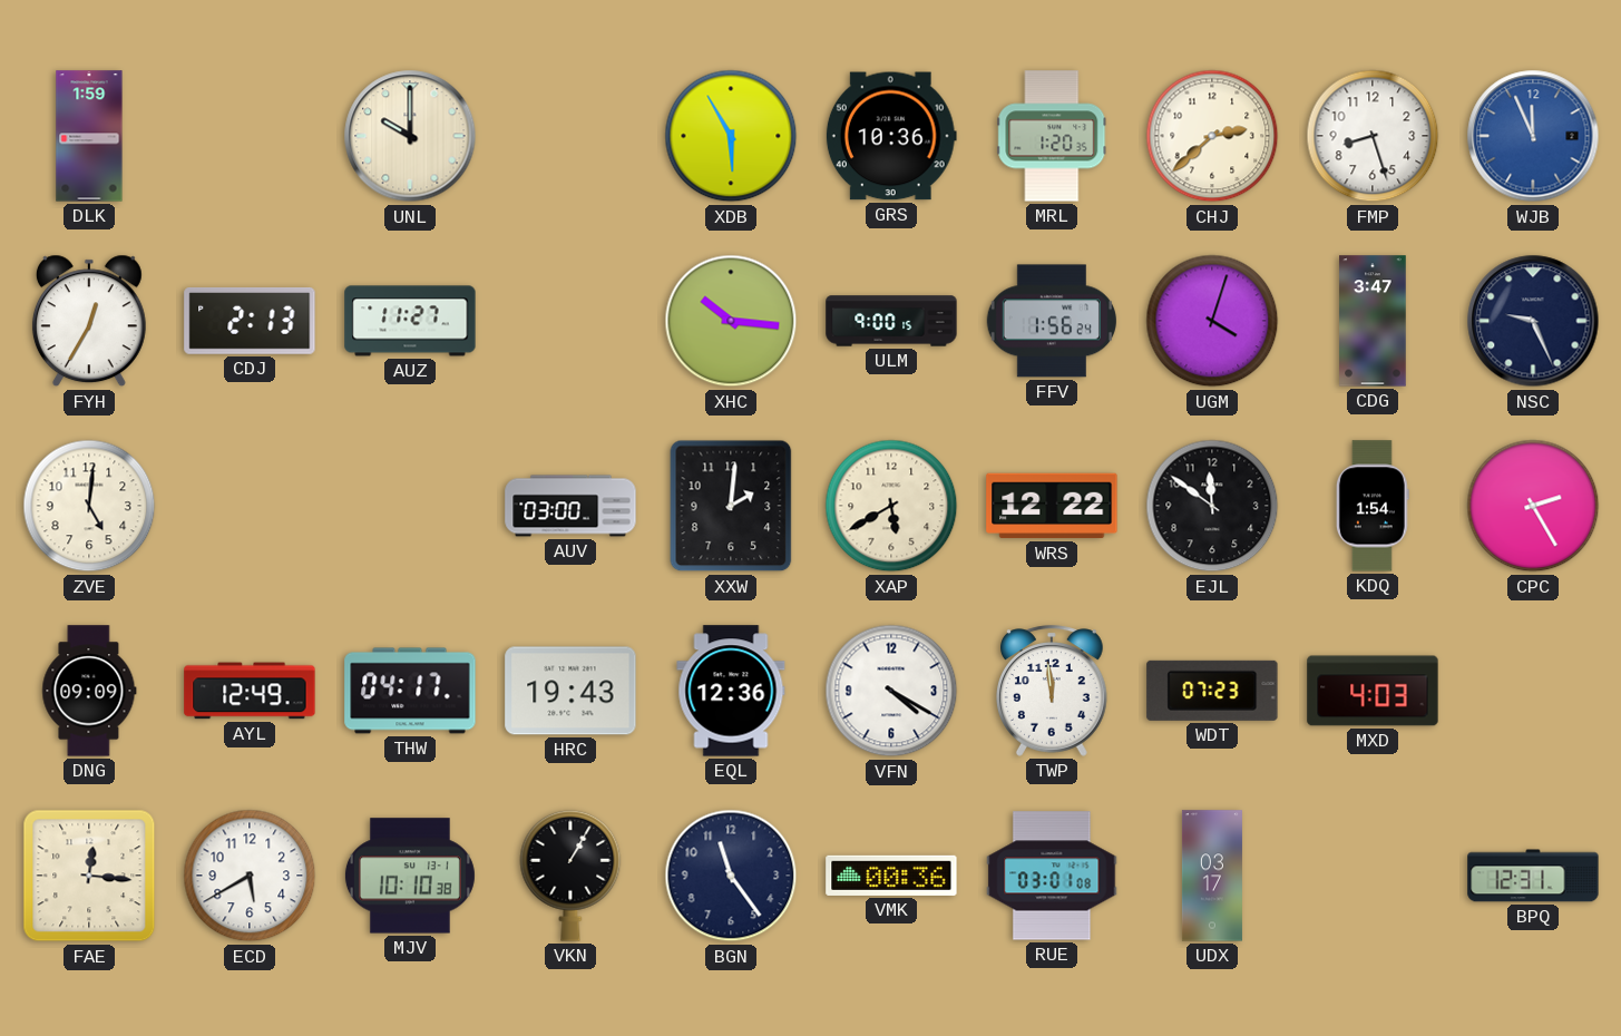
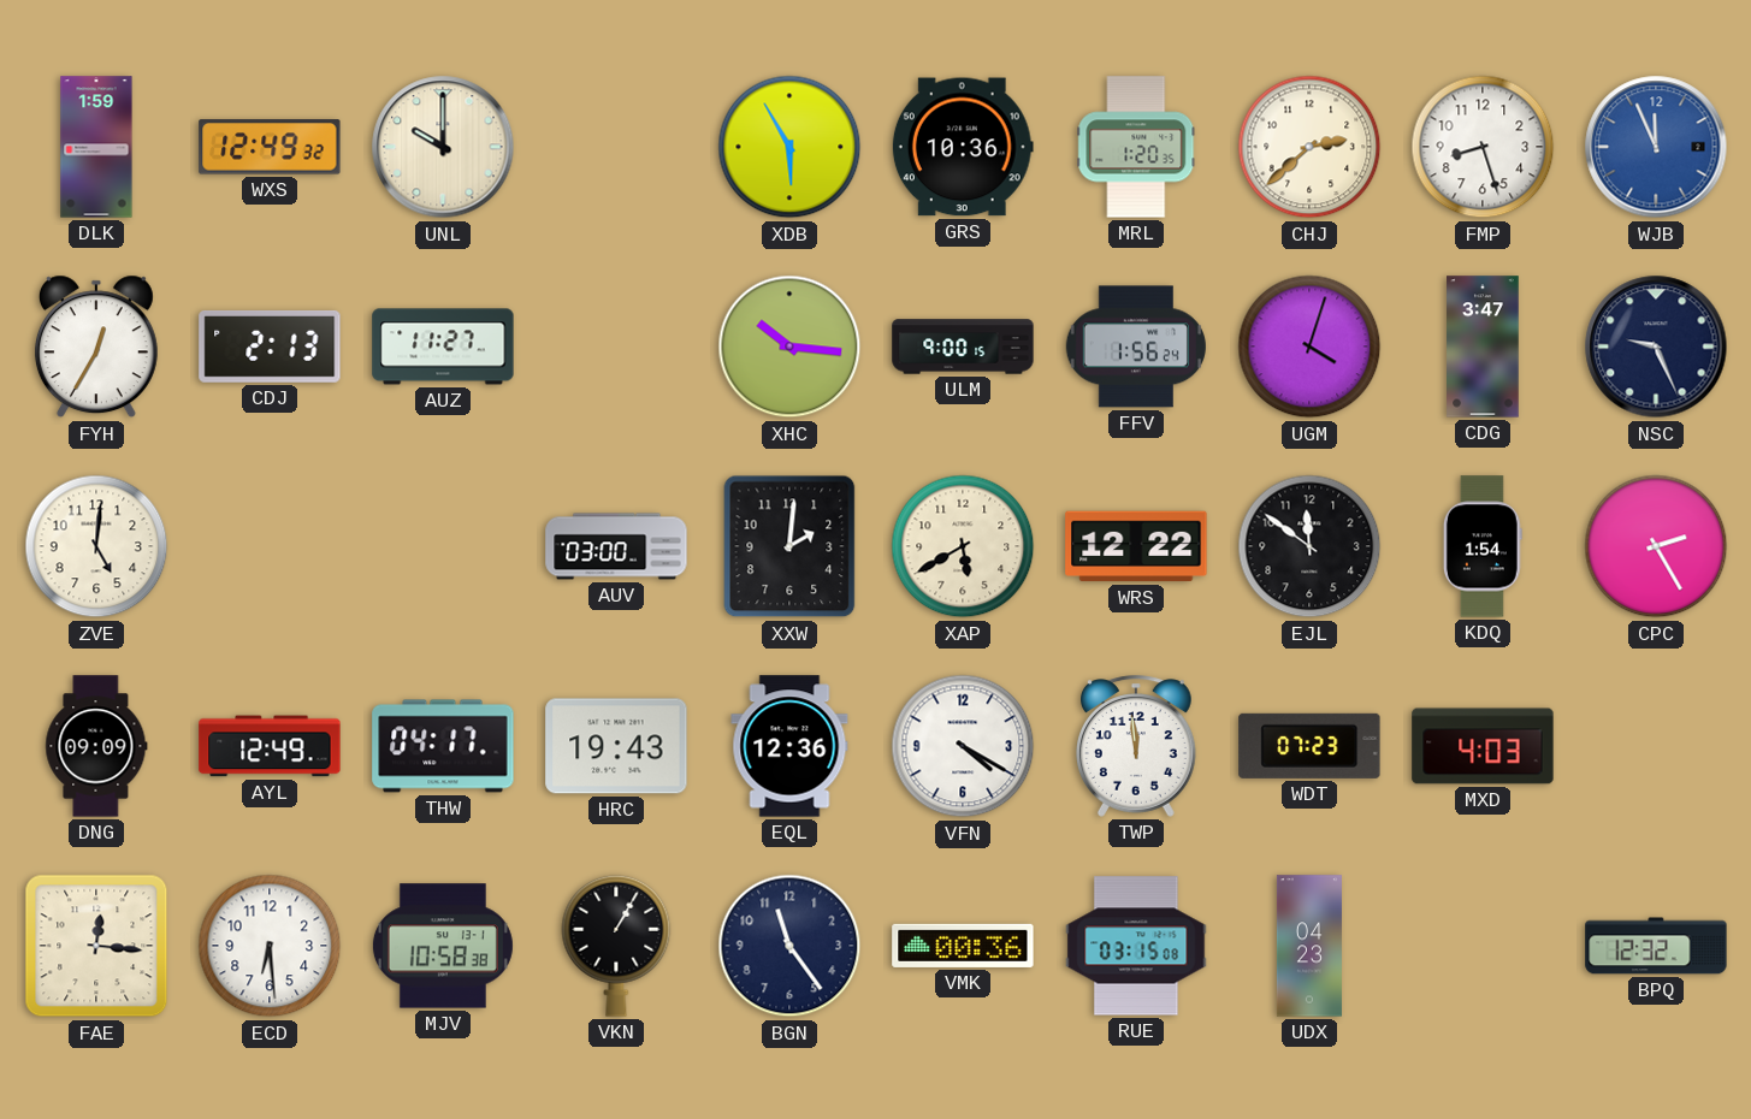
WXS: none -> 12:49
ECD: 5:40 -> 6:29
MJV: 10:10 -> 10:58
RUE: 03:01 -> 03:15
UDX: 03:17 -> 04:23
BPQ: 12:31 -> 12:32
